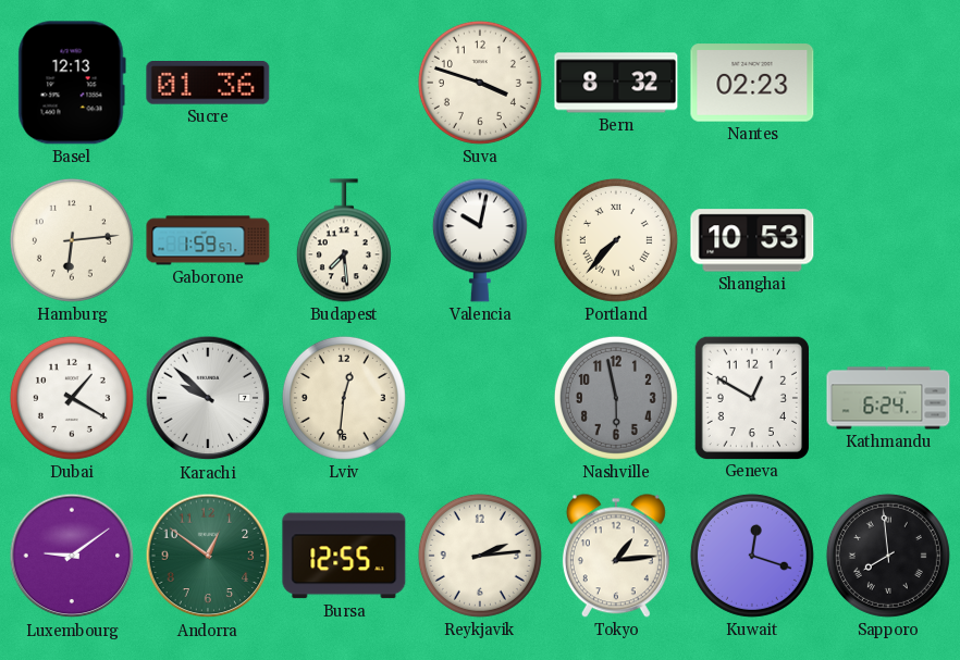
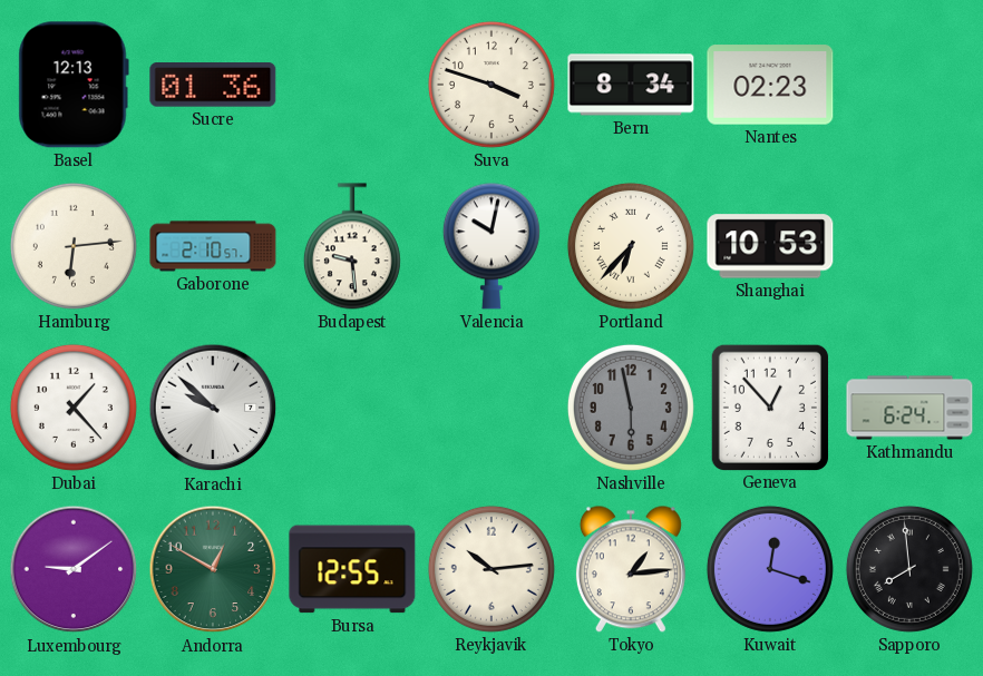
Bern: 8:32 -> 8:34
Gaborone: 1:59 -> 2:10
Budapest: 7:29 -> 9:29
Portland: 7:37 -> 6:37
Dubai: 1:20 -> 1:23
Lviv: 12:31 -> none
Geneva: 12:50 -> 12:53
Andorra: 12:51 -> 12:50
Reykjavik: 2:14 -> 10:14
